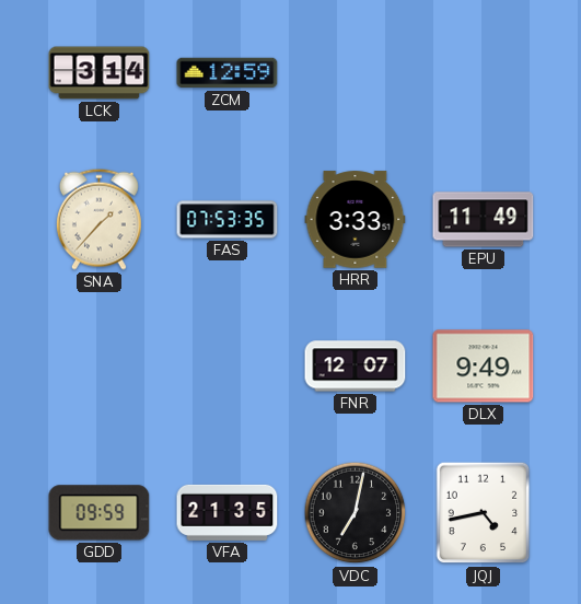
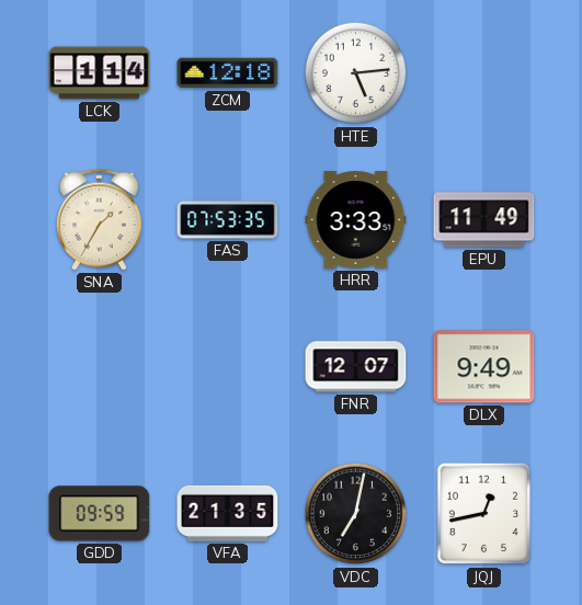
LCK: 3:14 -> 1:14
ZCM: 12:59 -> 12:18
HTE: none -> 5:14
SNA: 1:37 -> 1:35
JQJ: 4:43 -> 12:43
